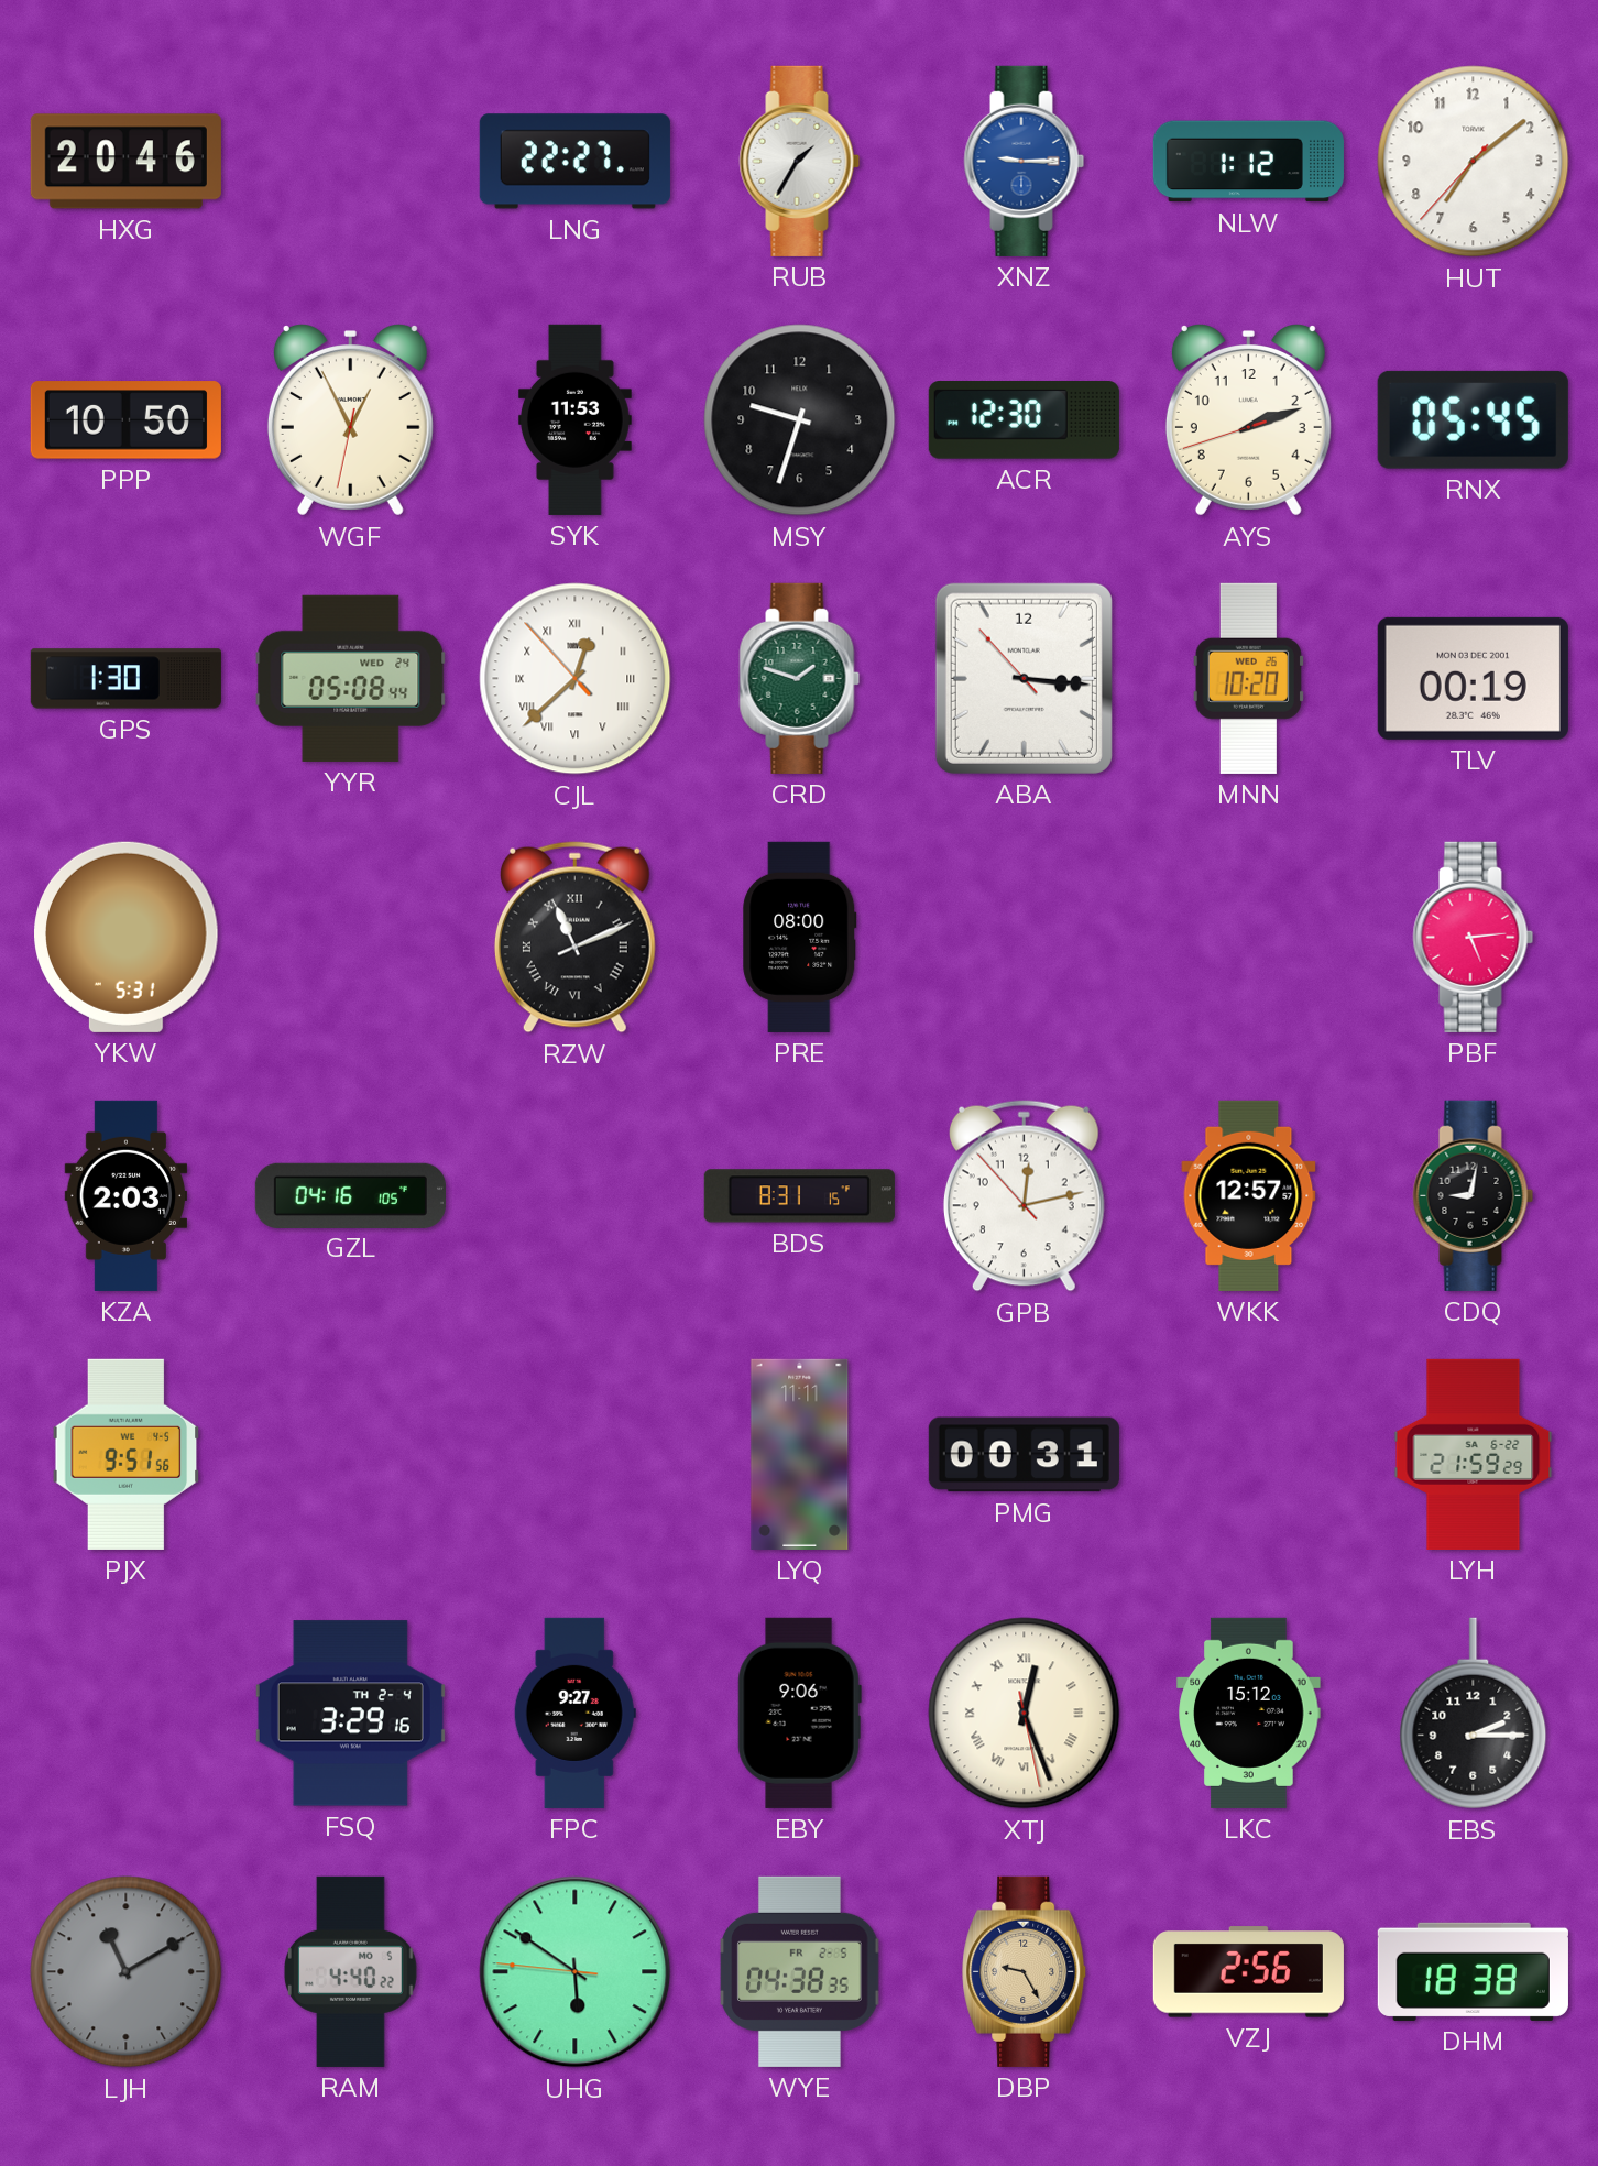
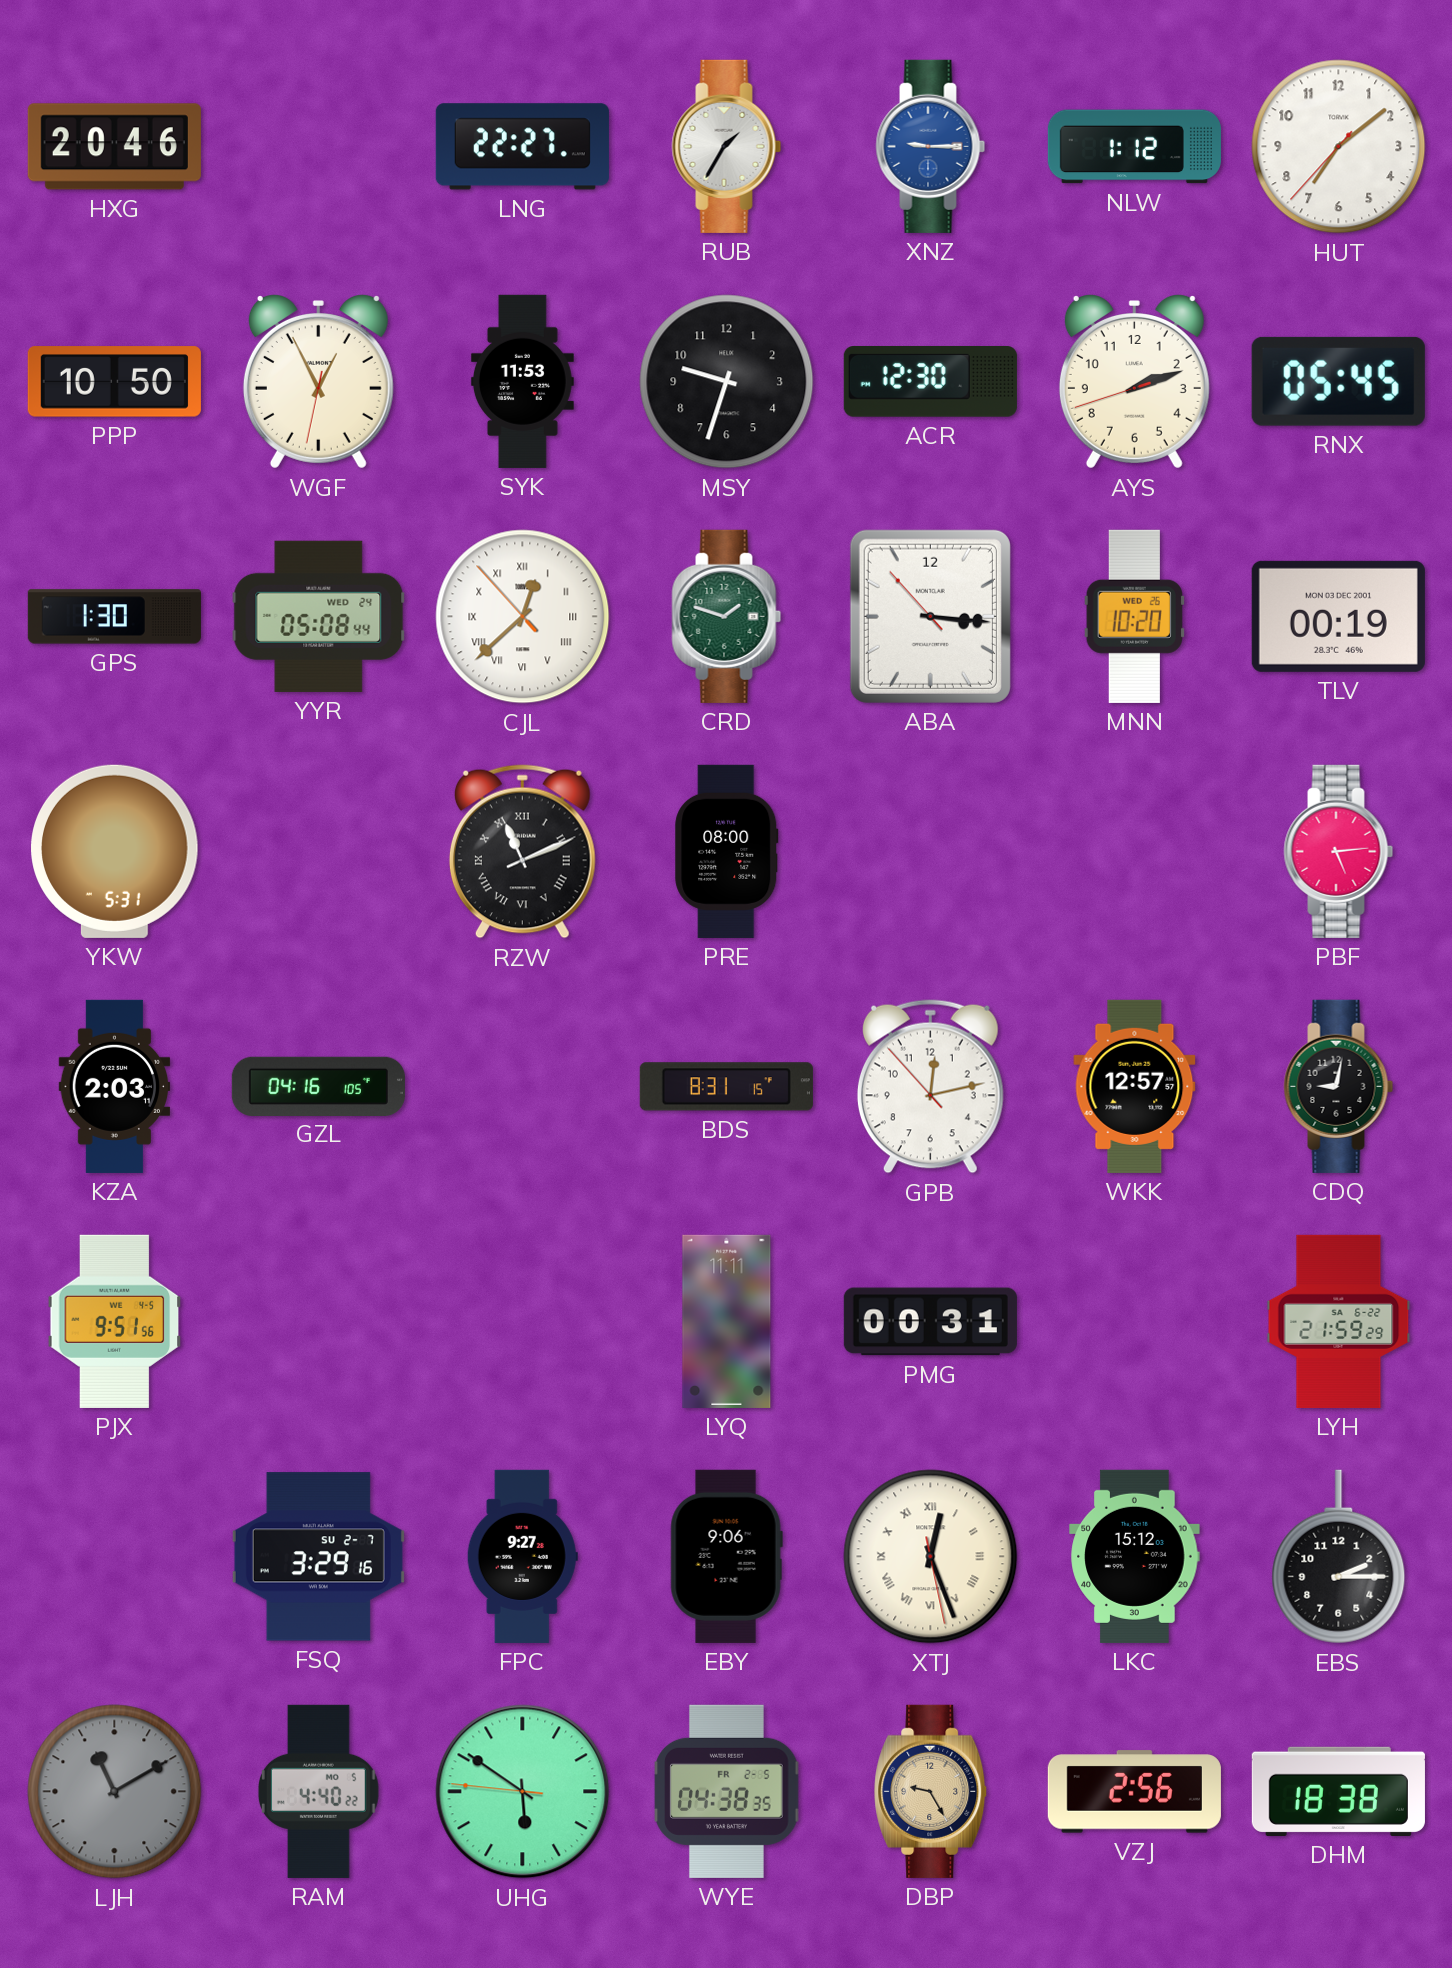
FSQ date: TH 2-4 -> SU 2-7
